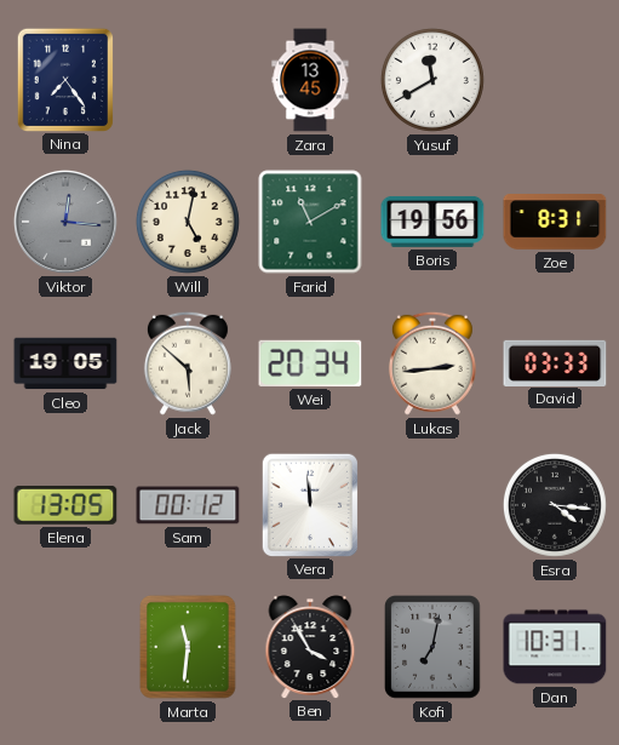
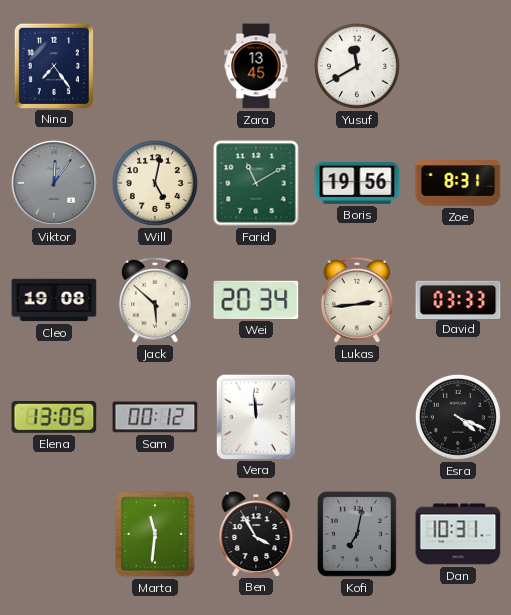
Viktor: 12:16 -> 12:06
Cleo: 19:05 -> 19:08
Esra: 4:16 -> 4:19
